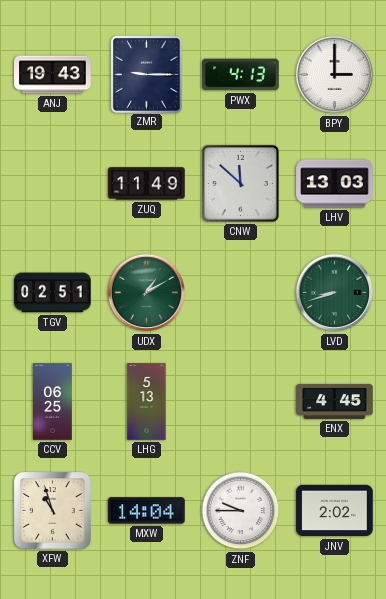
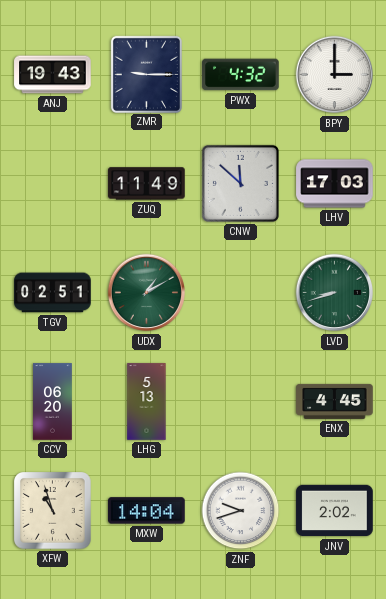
PWX: 4:13 -> 4:32
LHV: 13:03 -> 17:03
CCV: 06:25 -> 06:20
ZNF: 9:45 -> 9:42
